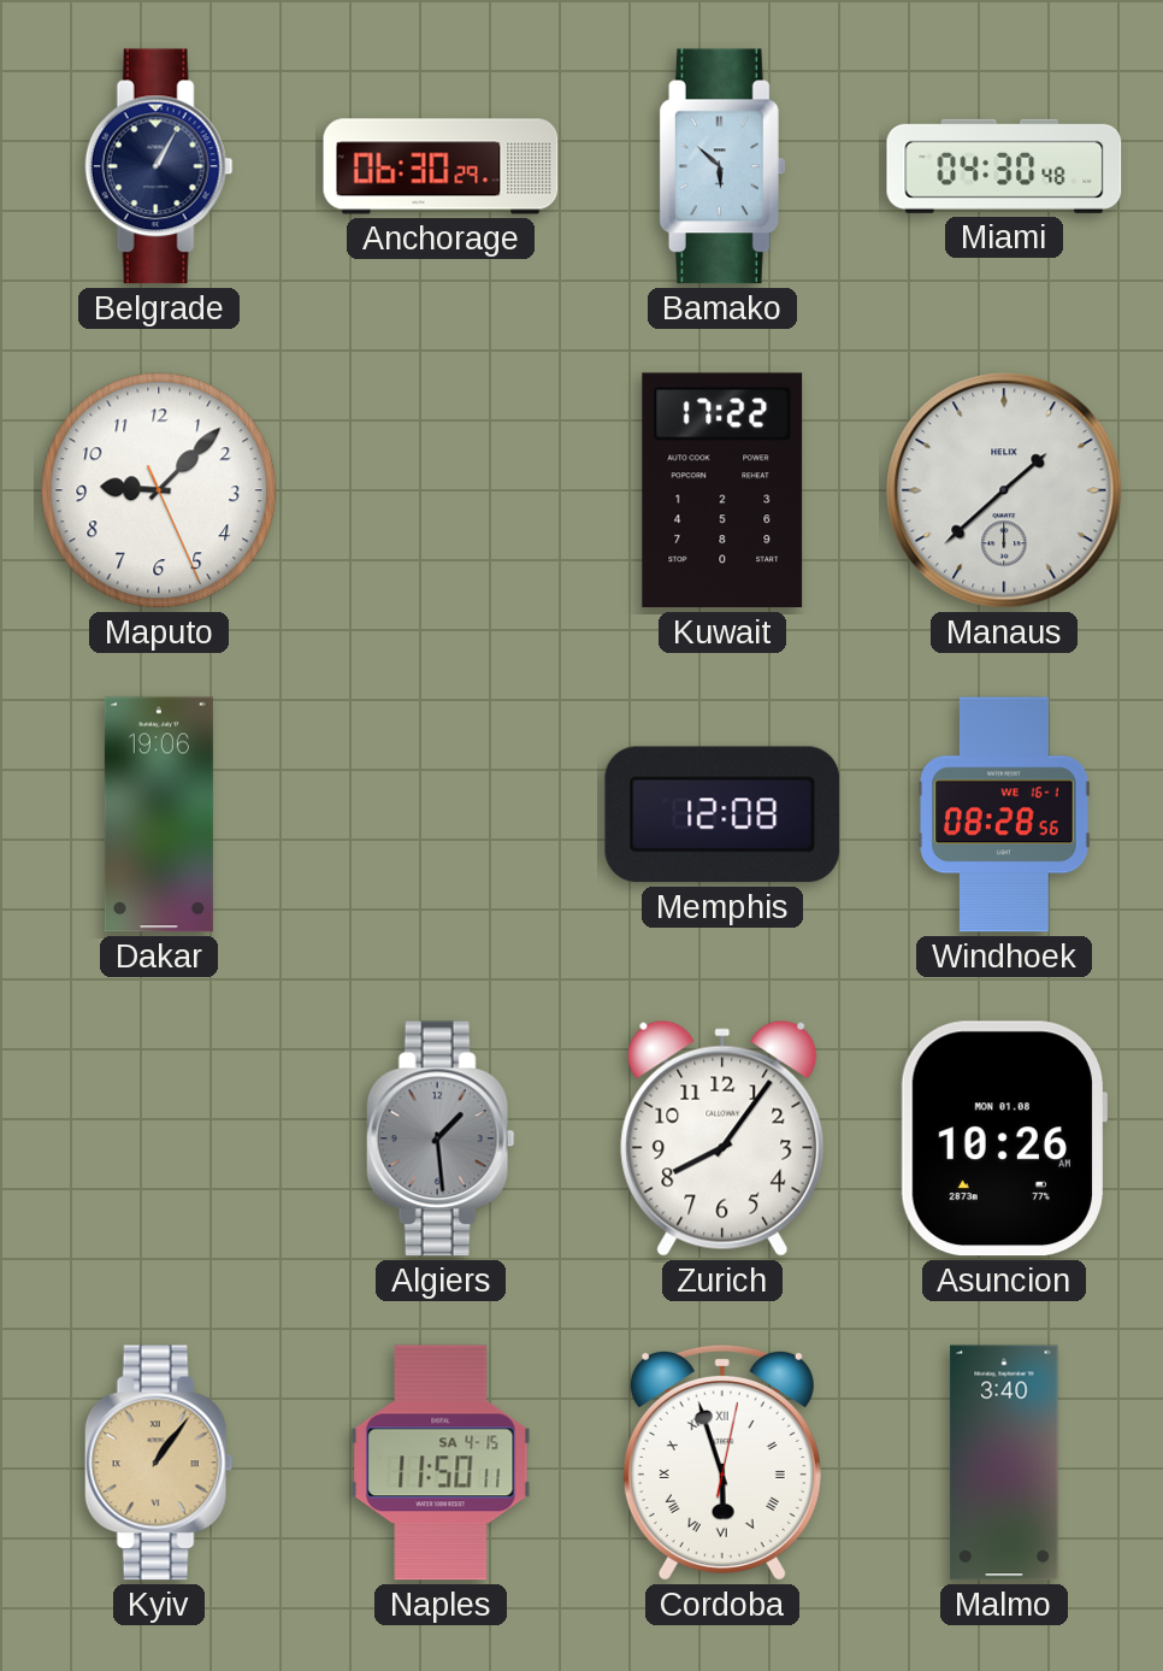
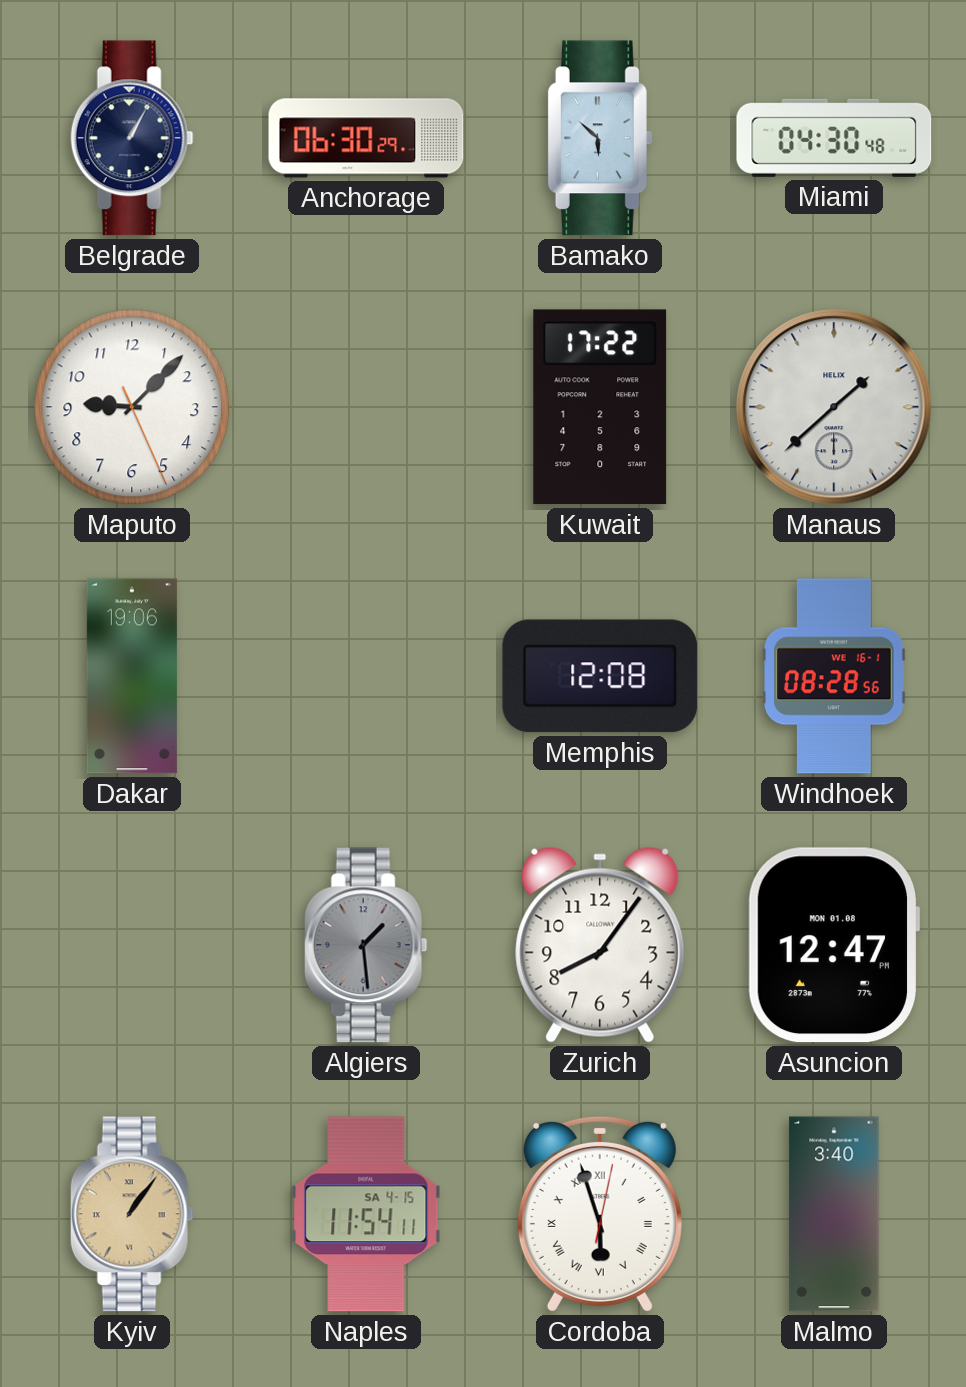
Asuncion: 10:26 -> 12:47
Naples: 11:50 -> 11:54
